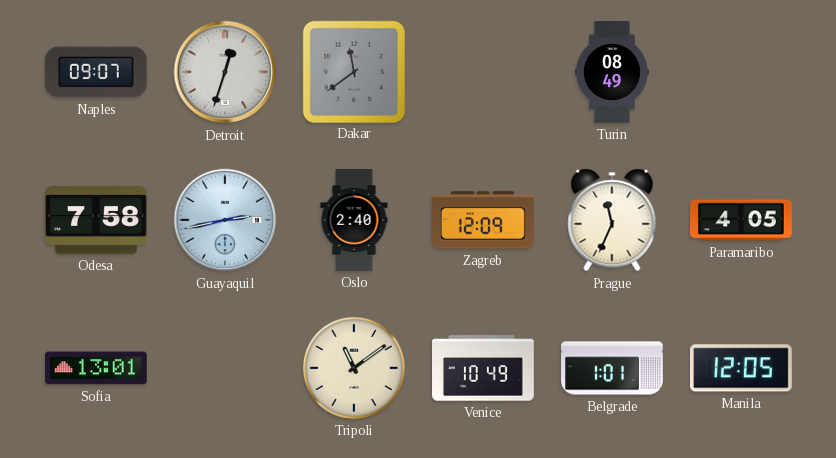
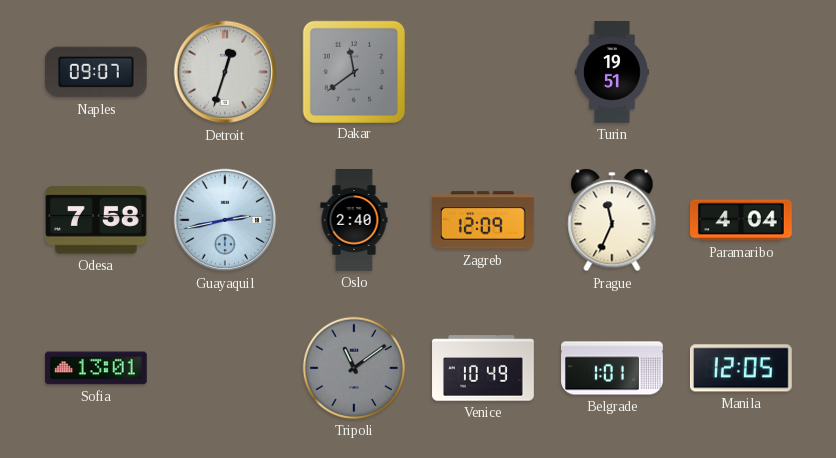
Turin: 08:49 -> 19:51
Paramaribo: 4:05 -> 4:04
Tripoli dial: cream -> grey
